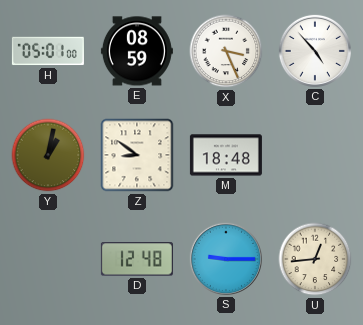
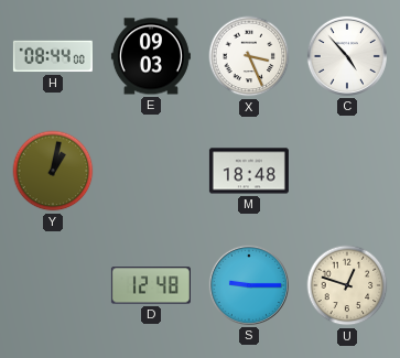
H: 05:01 -> 08:44
E: 08:59 -> 09:03
Z: 8:51 -> none
U: 12:44 -> 12:48
